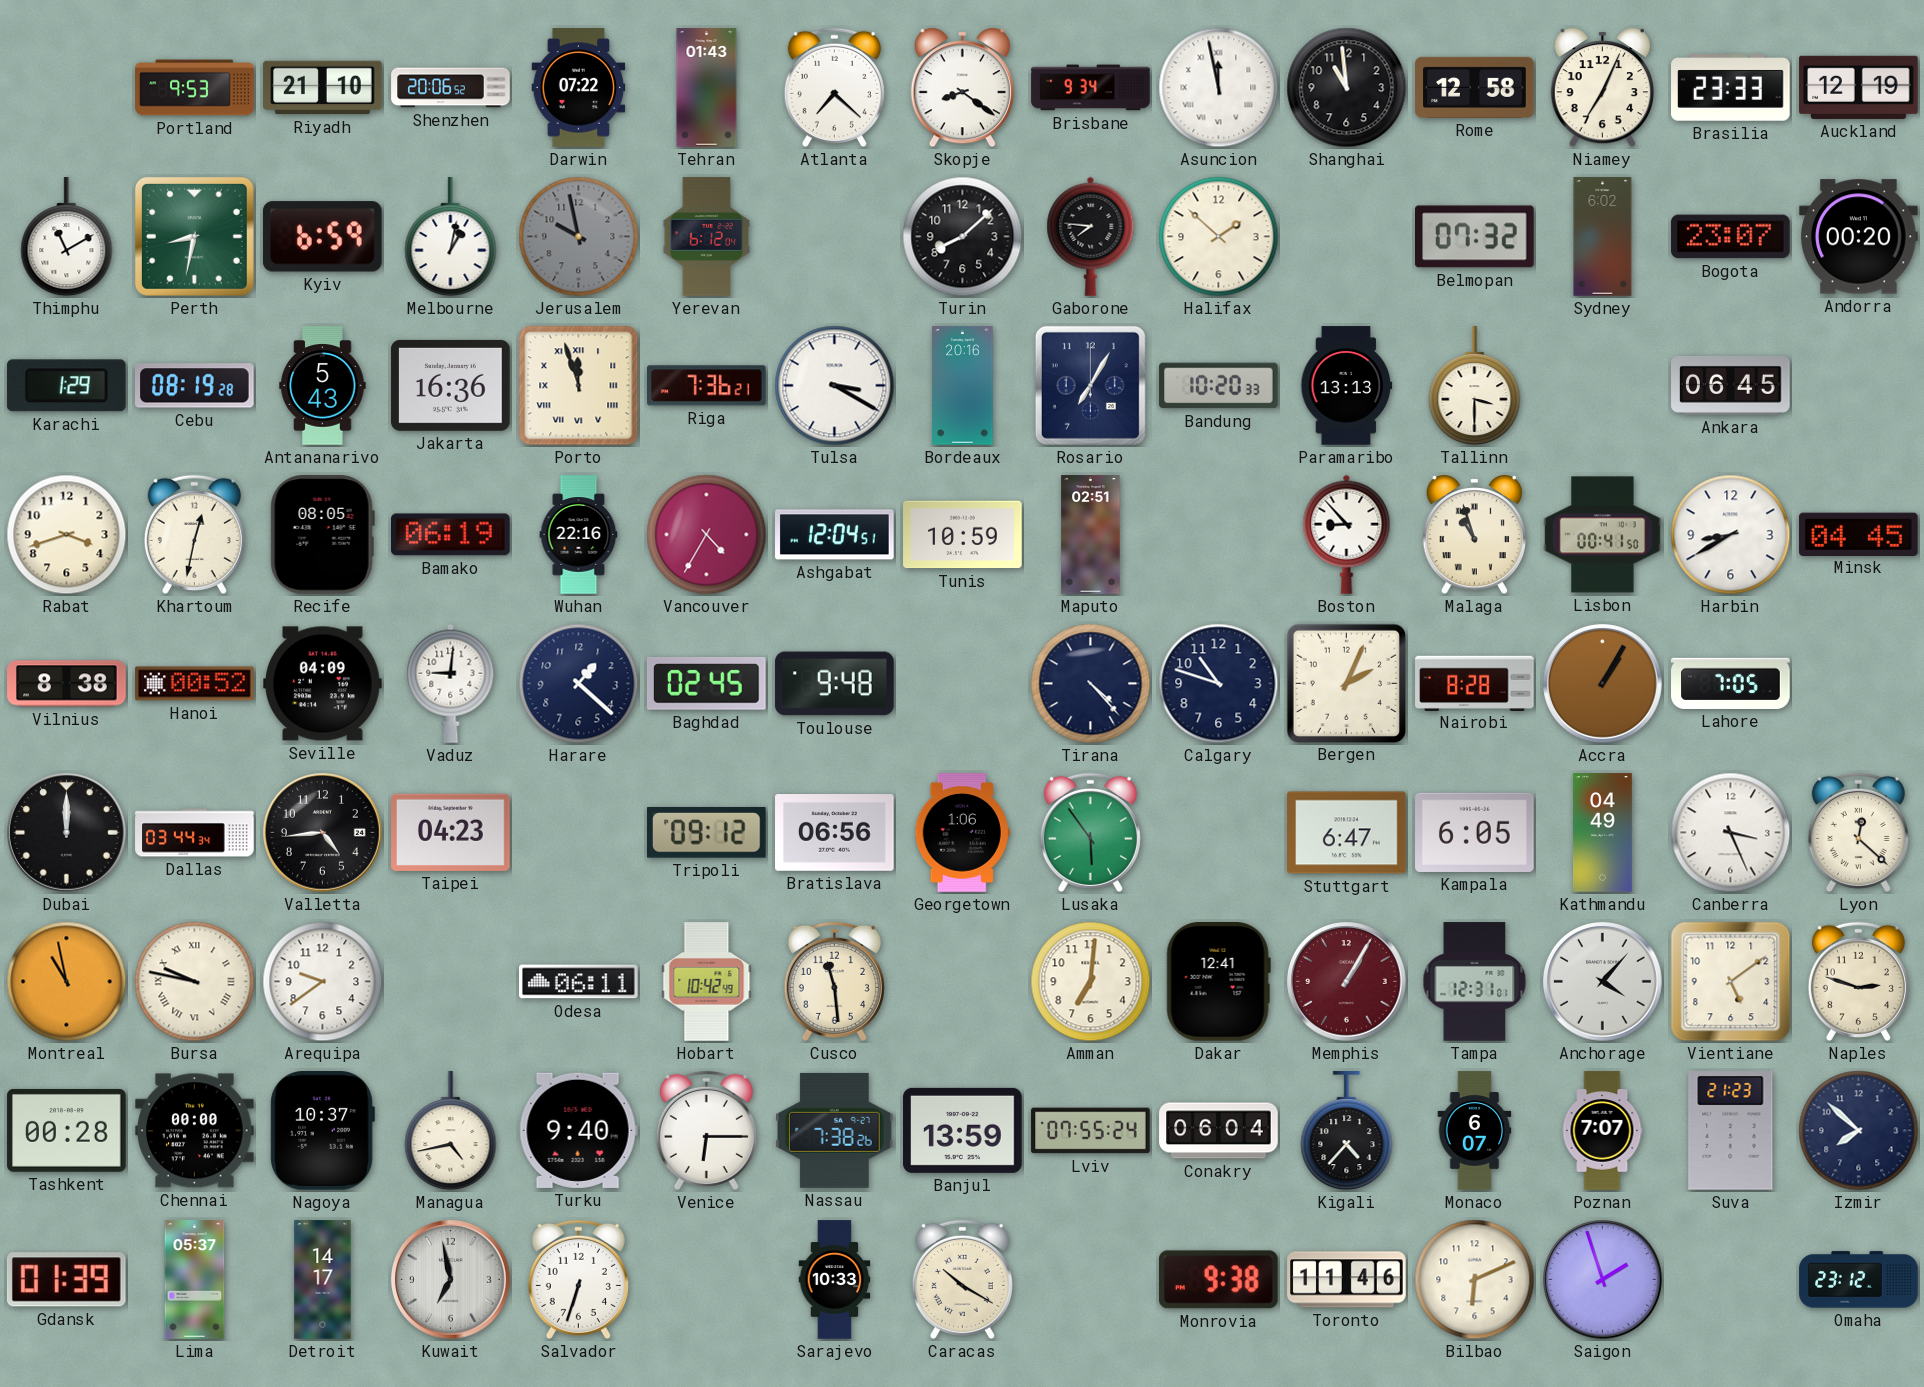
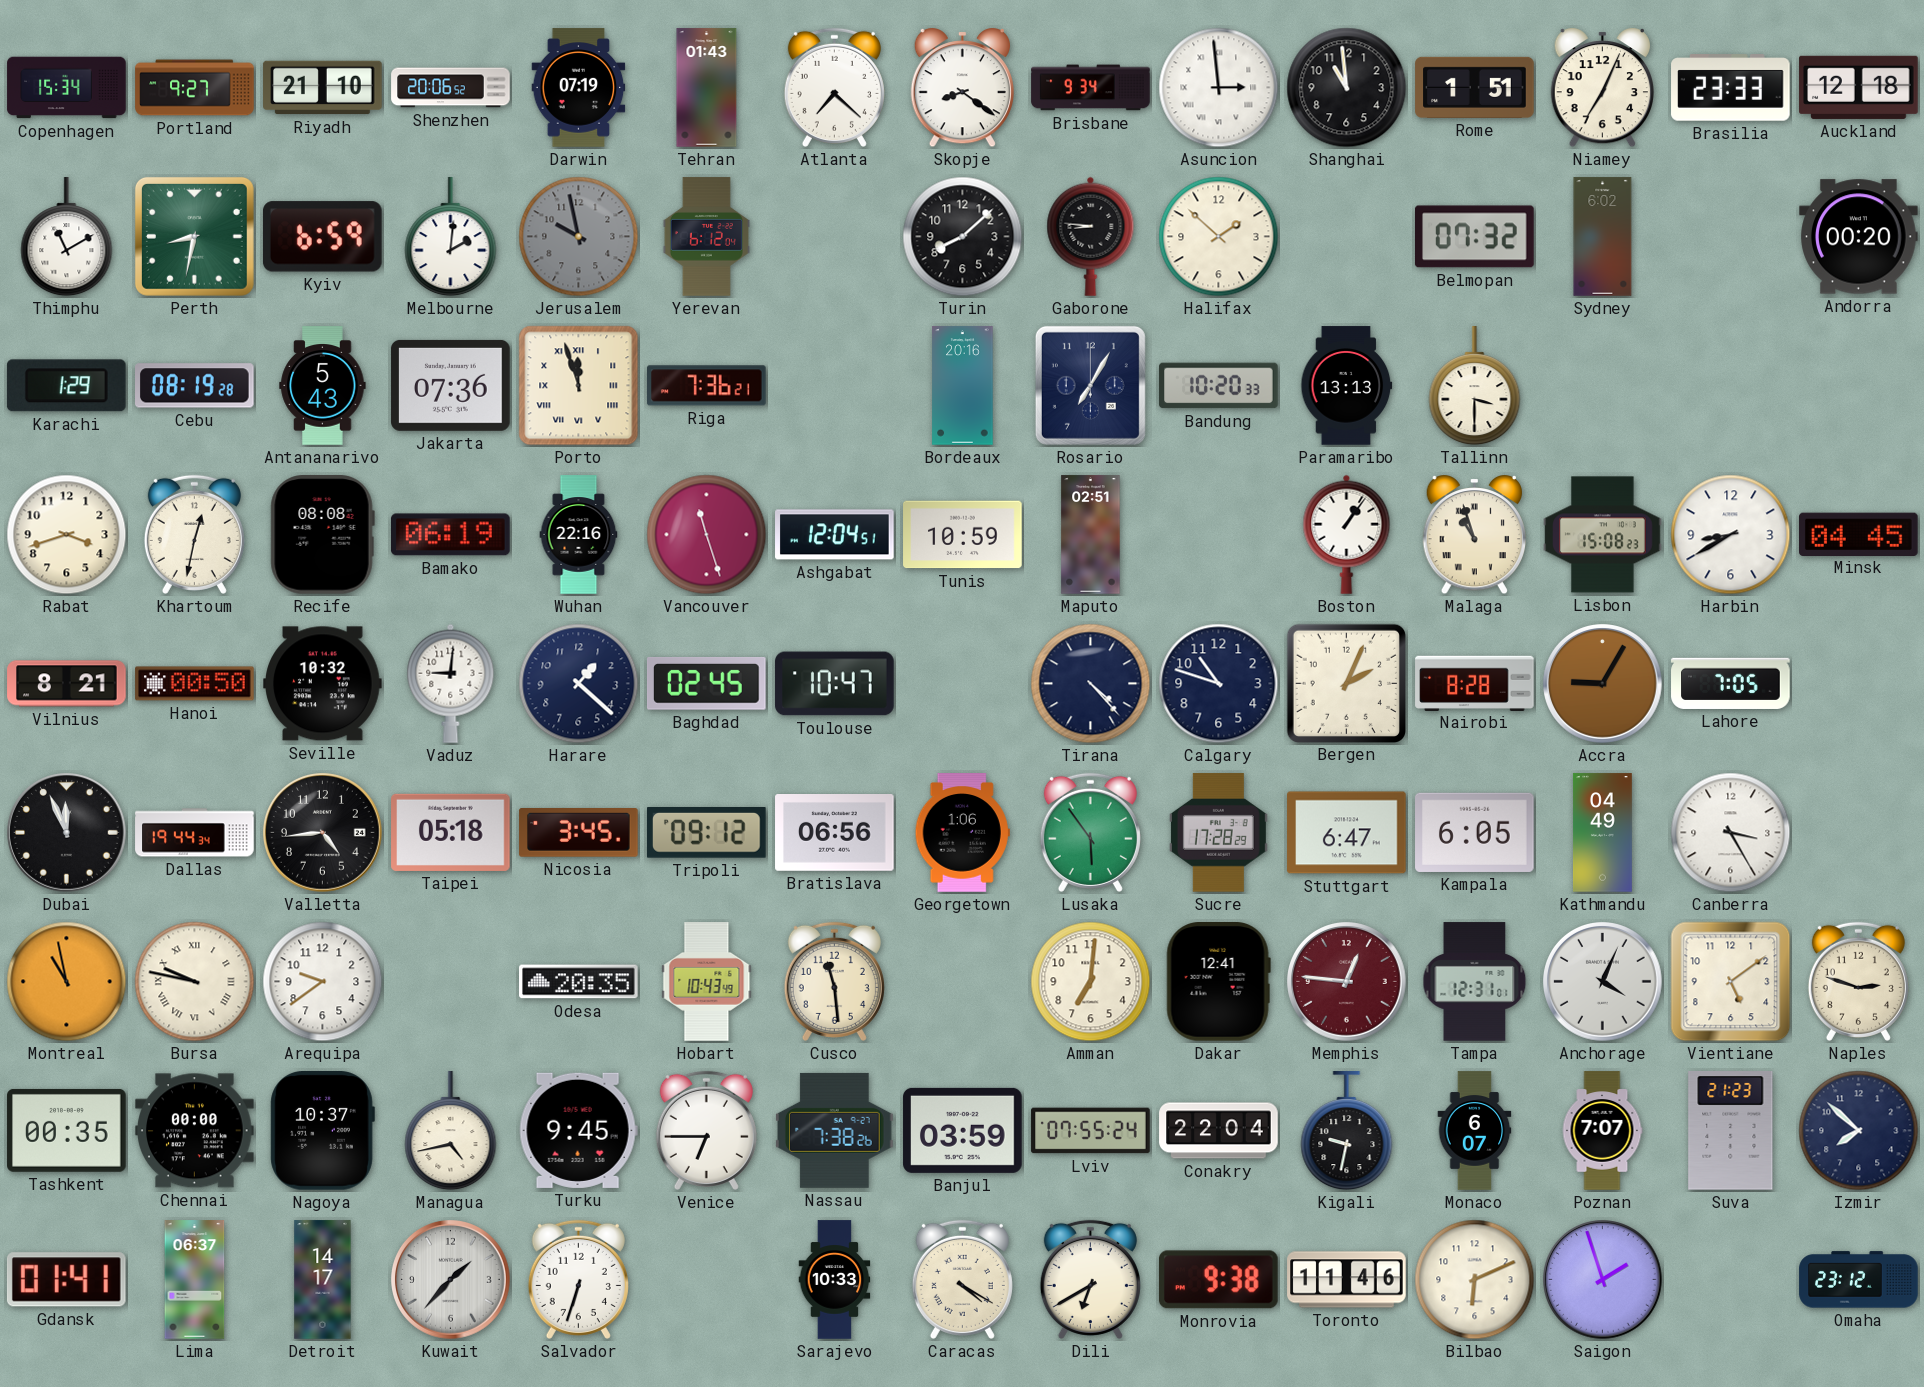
Copenhagen: none -> 15:34
Portland: 9:53 -> 9:27
Darwin: 07:22 -> 07:19
Asuncion: 11:58 -> 2:59
Rome: 12:58 -> 1:51
Auckland: 12:19 -> 12:18
Melbourne: 1:02 -> 2:01
Gaborone: 7:46 -> 8:46
Bogota: 23:07 -> none
Jakarta: 16:36 -> 07:36
Tulsa: 3:20 -> none
Ankara: 06:45 -> none
Recife: 08:05 -> 08:08
Vancouver: 4:35 -> 11:27
Boston: 8:53 -> 1:06
Lisbon: 00:41 -> 15:08
Vilnius: 8:38 -> 8:21
Hanoi: 00:52 -> 00:50
Seville: 04:09 -> 10:32
Toulouse: 9:48 -> 10:47
Accra: 1:05 -> 9:05
Dubai: 12:00 -> 11:56
Dallas: 03:44 -> 19:44
Taipei: 04:23 -> 05:18
Nicosia: none -> 3:45
Sucre: none -> 17:28
Canberra: 3:26 -> 3:25
Lyon: 12:22 -> none
Odesa: 06:11 -> 20:35
Hobart: 10:42 -> 10:43
Memphis: 1:05 -> 12:46
Anchorage: 4:07 -> 4:04
Tashkent: 00:28 -> 00:35
Turku: 9:40 -> 9:45
Venice: 6:15 -> 6:45
Banjul: 13:59 -> 03:59
Conakry: 06:04 -> 22:04
Kigali: 4:37 -> 9:32
Gdansk: 01:39 -> 01:41
Lima: 05:37 -> 06:37
Kuwait: 6:58 -> 1:37
Caracas: 10:20 -> 4:20
Dili: none -> 6:40
